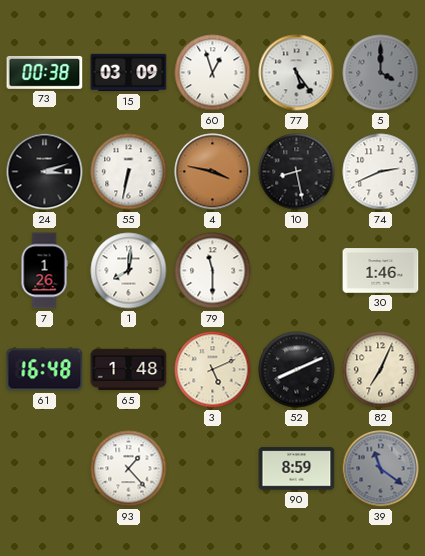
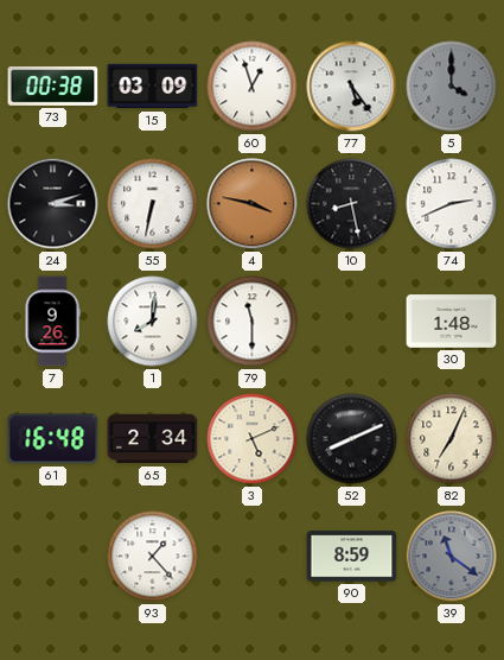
7: 1:26 -> 9:26
30: 1:46 -> 1:48
65: 1:48 -> 2:34
